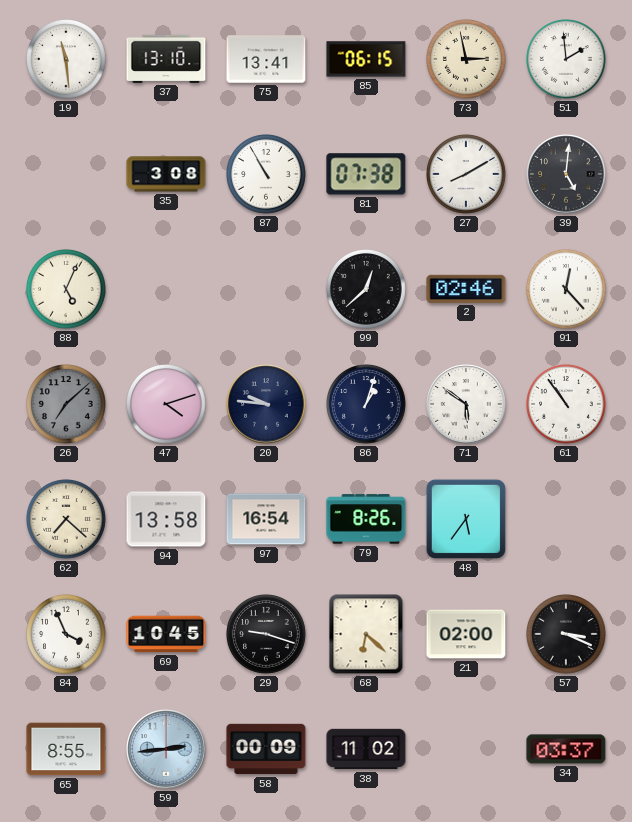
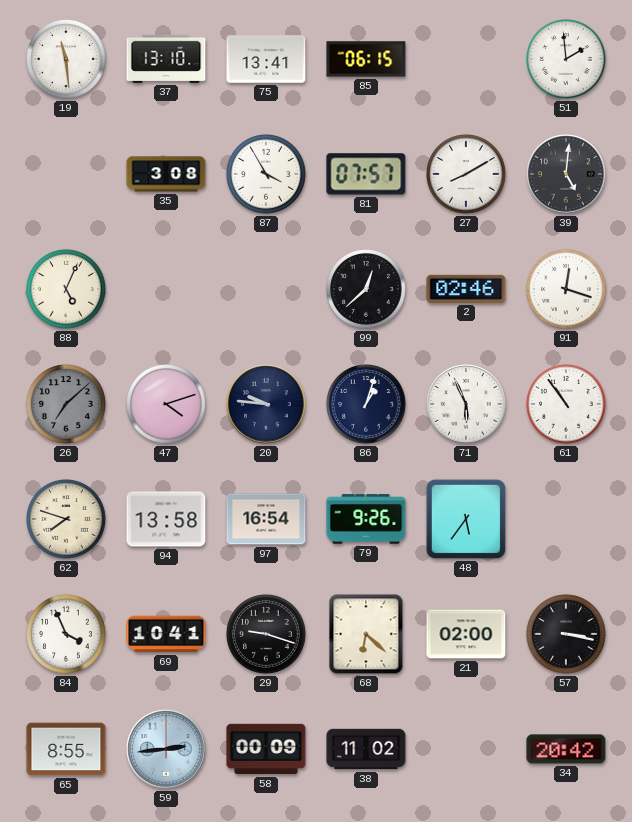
73: 2:58 -> none
87: 10:55 -> 3:55
81: 07:38 -> 07:57
91: 12:23 -> 12:18
71: 5:51 -> 5:56
62: 7:22 -> 7:48
79: 8:26 -> 9:26
69: 10:45 -> 10:41
57: 3:19 -> 3:17
34: 03:37 -> 20:42
